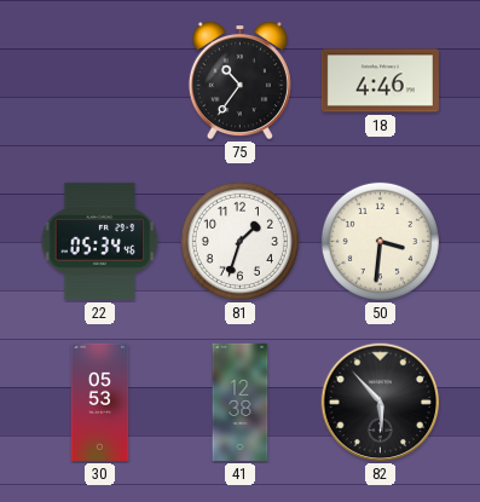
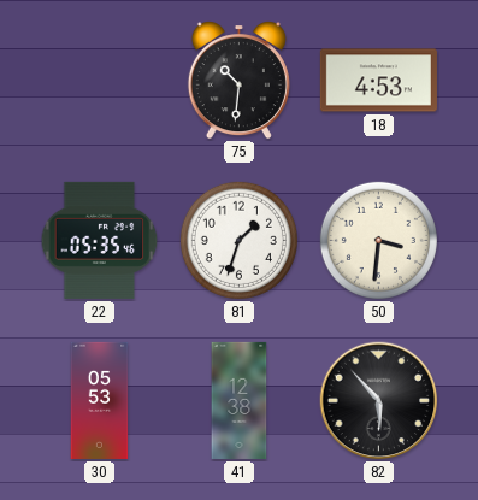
75: 10:36 -> 10:31
18: 4:46 -> 4:53
22: 05:34 -> 05:35
